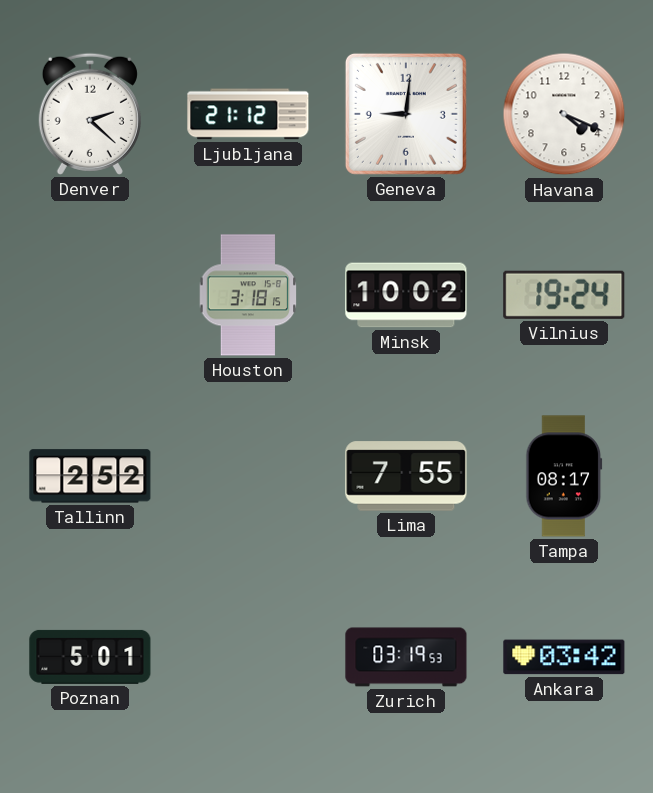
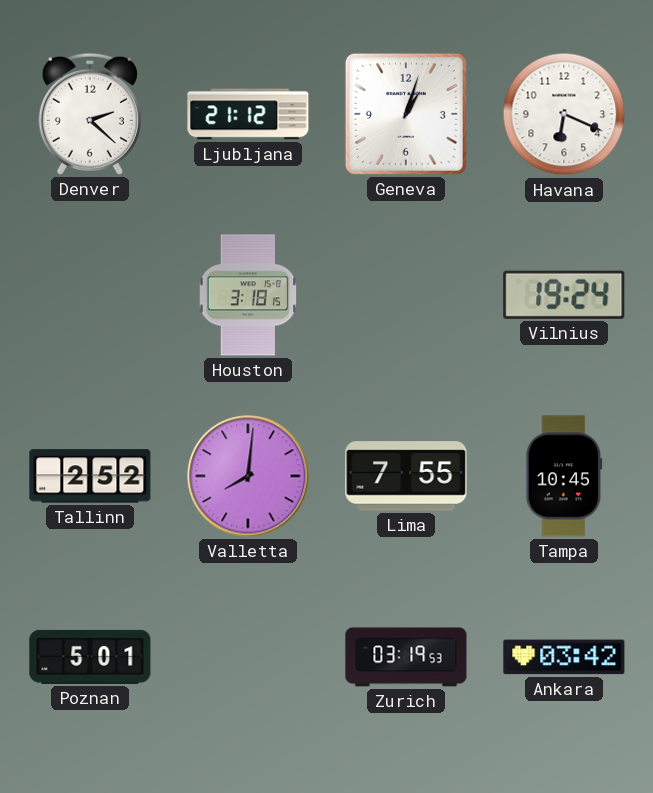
Geneva: 9:01 -> 1:03
Havana: 4:19 -> 6:19
Minsk: 10:02 -> none
Valletta: none -> 8:01
Tampa: 08:17 -> 10:45
